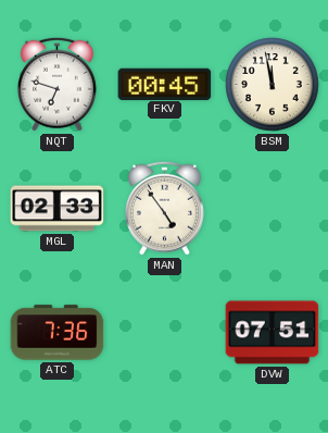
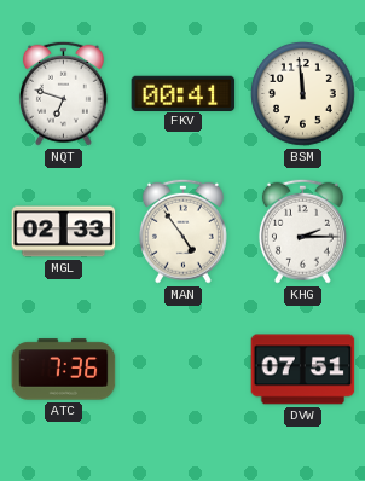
FKV: 00:45 -> 00:41
BSM: 11:58 -> 11:59
KHG: none -> 2:15
